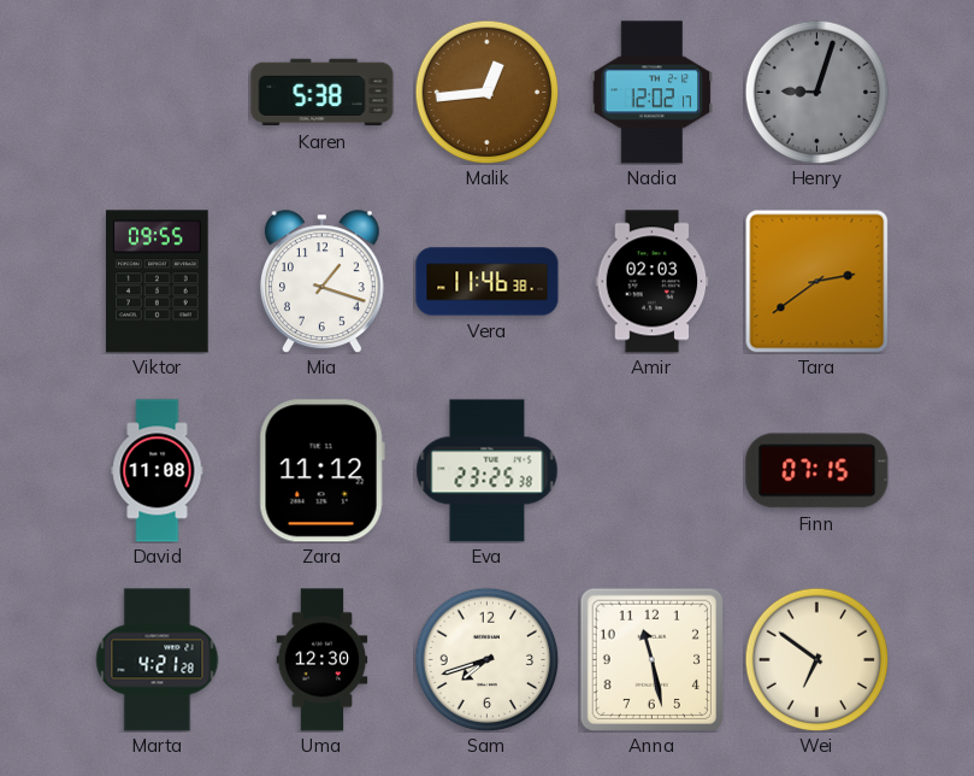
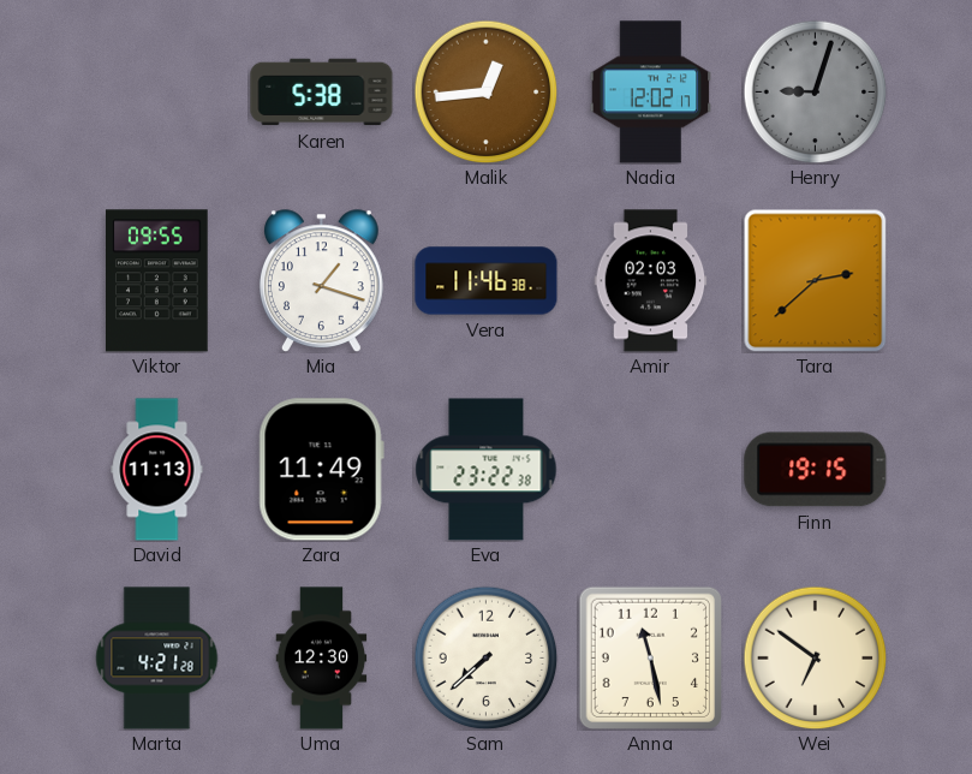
Tara: 2:39 -> 2:38
David: 11:08 -> 11:13
Zara: 11:12 -> 11:49
Eva: 23:25 -> 23:22
Finn: 07:15 -> 19:15
Sam: 7:42 -> 7:38
